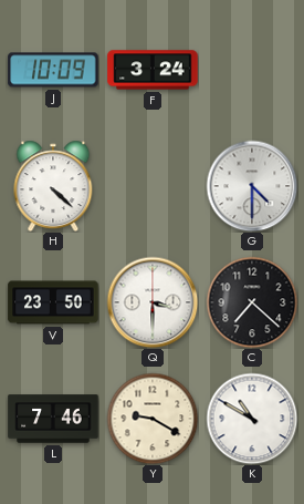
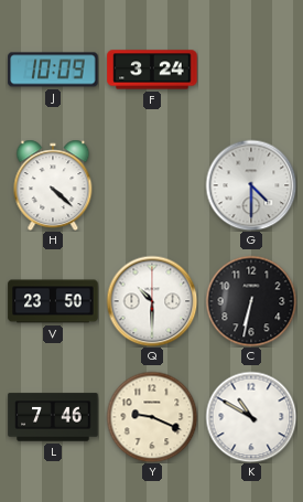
Q: 3:30 -> 10:30
C: 7:22 -> 6:32
Y: 9:20 -> 9:19
